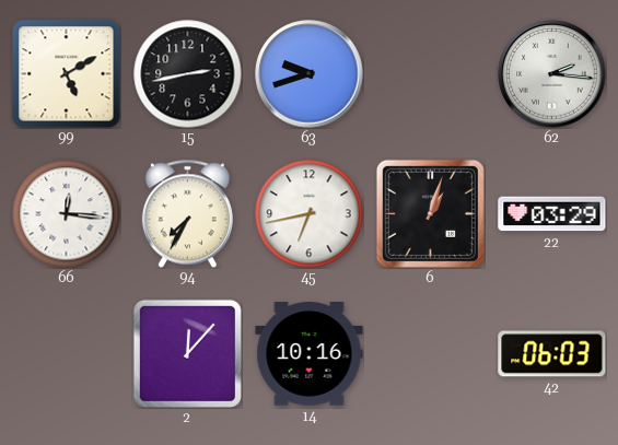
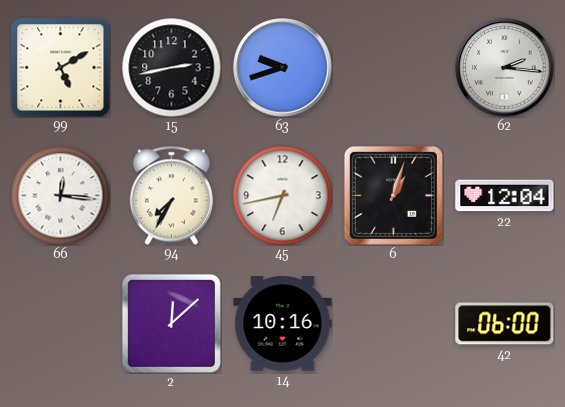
22: 03:29 -> 12:04
2: 12:07 -> 12:08
42: 06:03 -> 06:00
